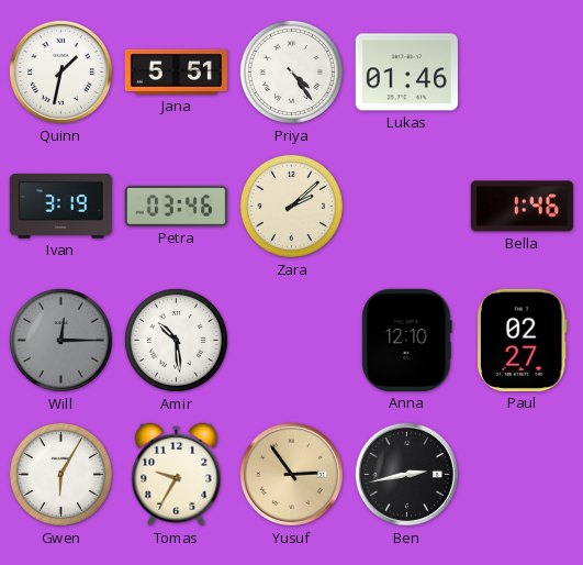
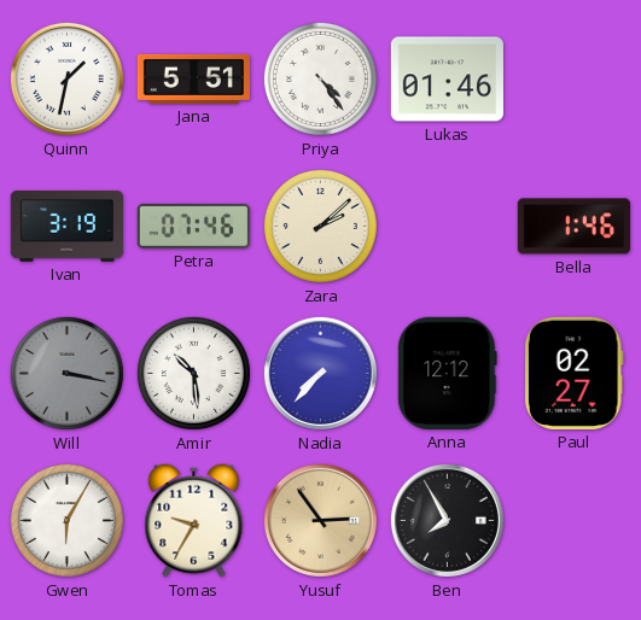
Petra: 03:46 -> 07:46
Will: 12:15 -> 3:17
Nadia: none -> 7:37
Anna: 12:10 -> 12:12
Ben: 2:43 -> 7:55
